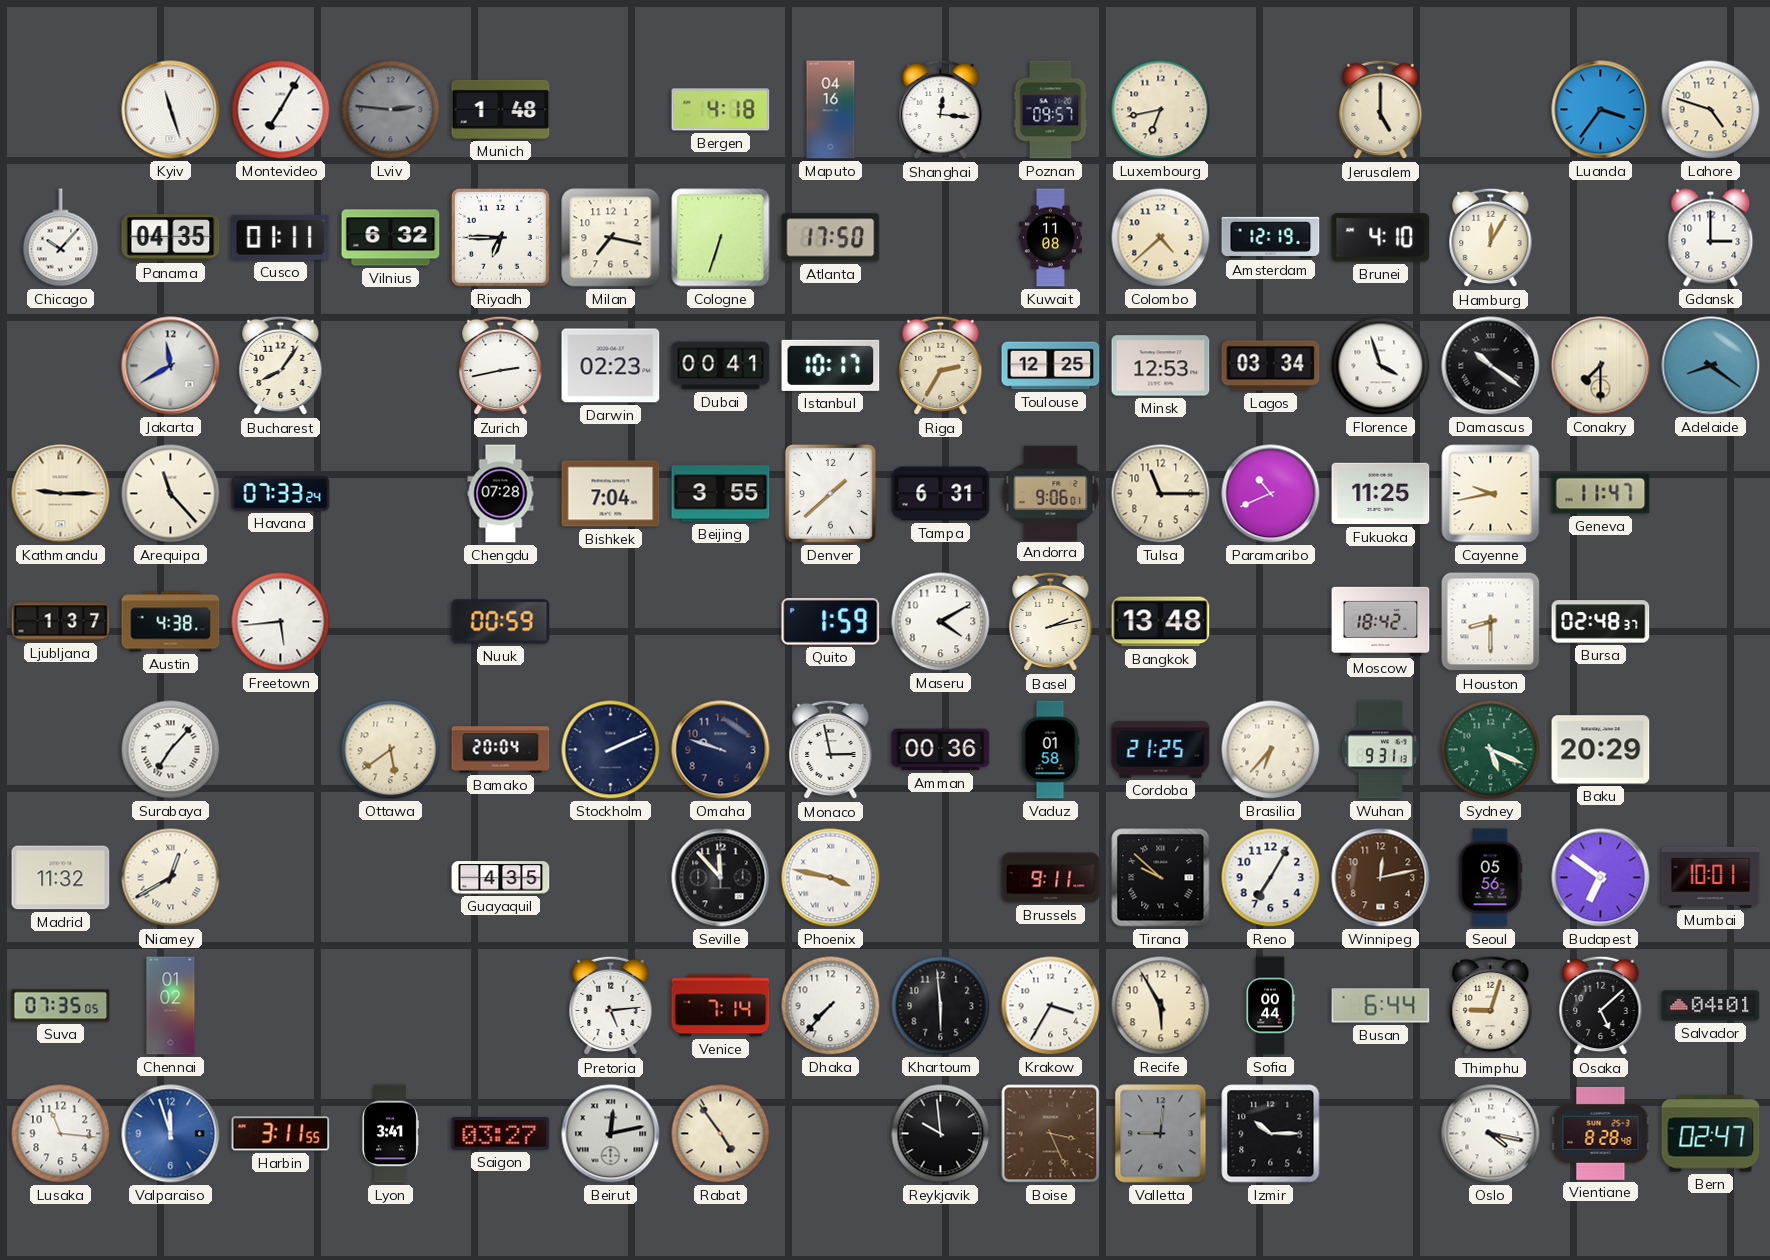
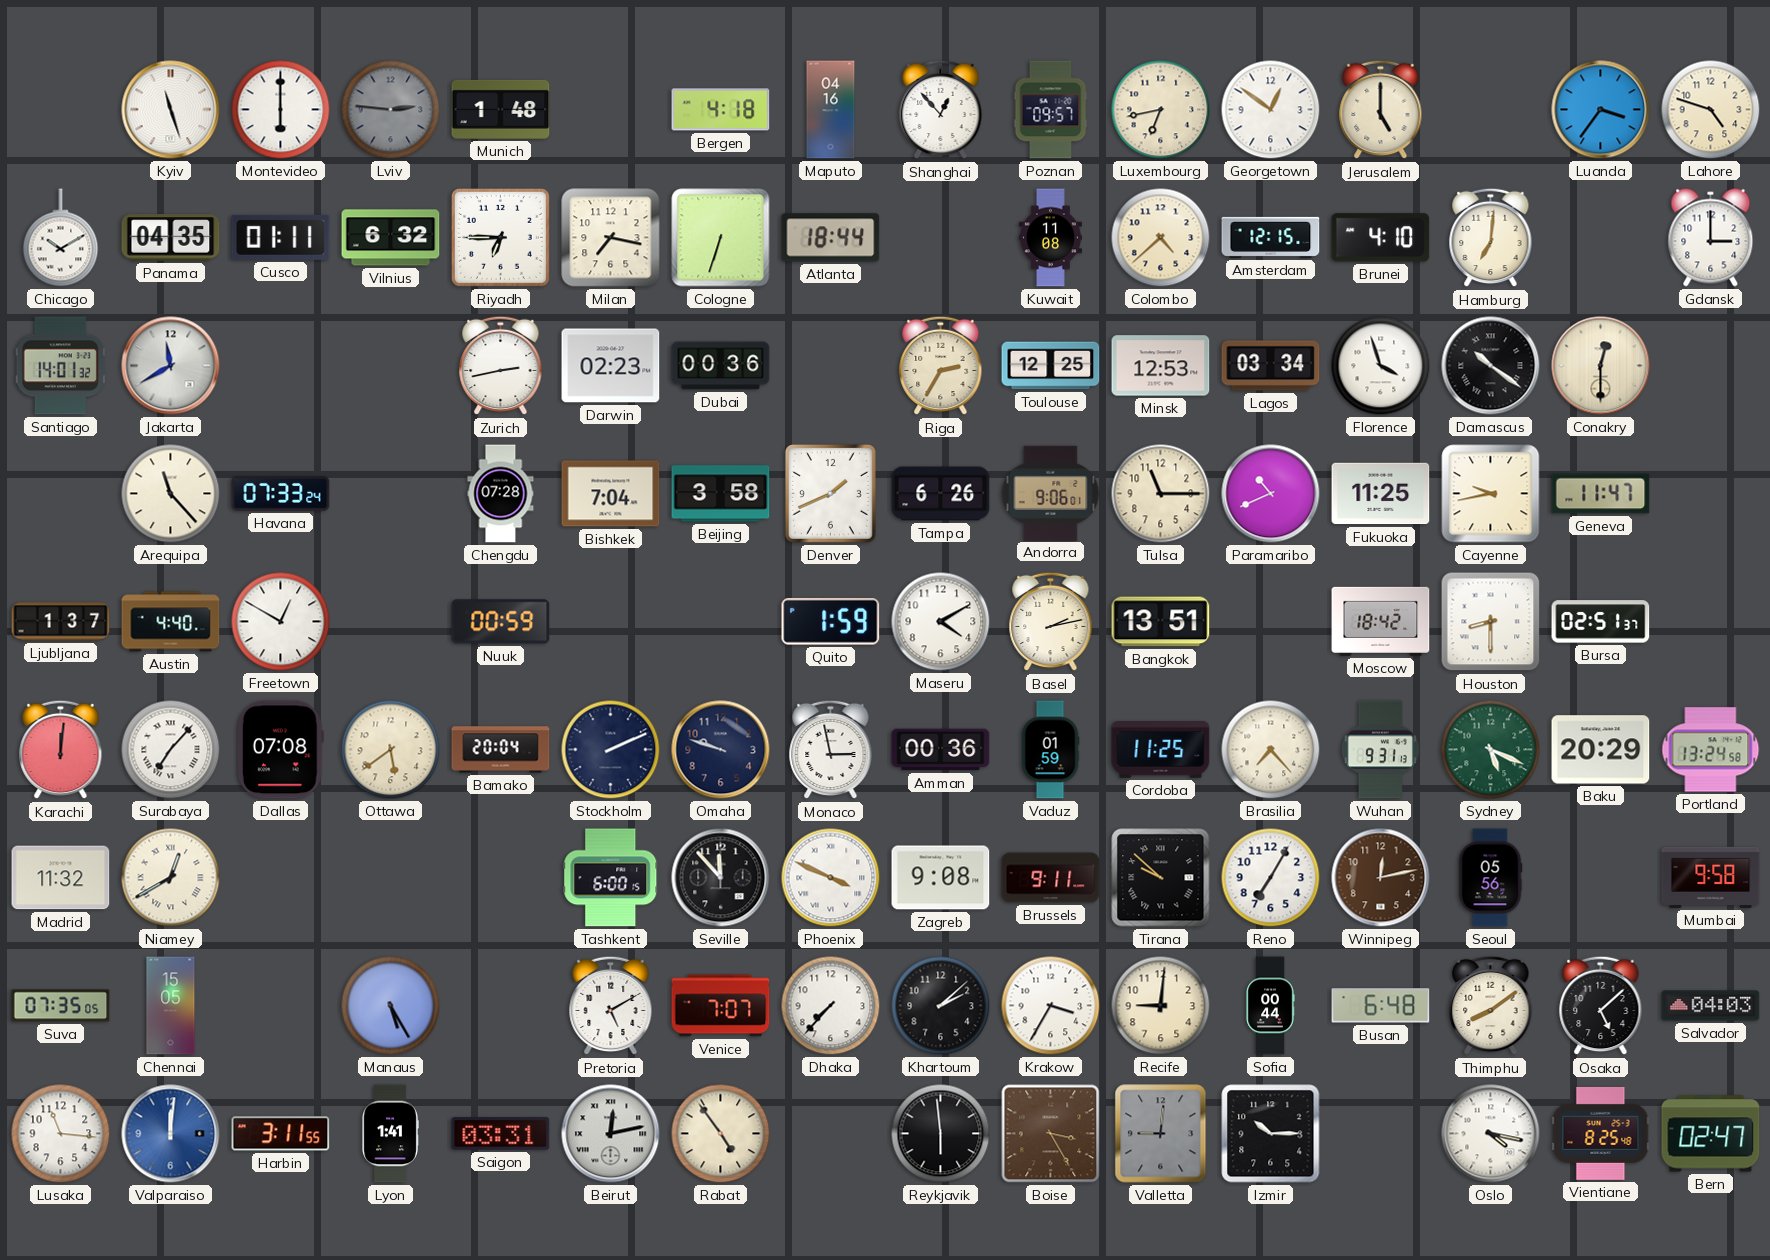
Montevideo: 7:05 -> 6:00
Shanghai: 12:16 -> 12:53
Georgetown: none -> 12:51
Chicago: 10:07 -> 10:10
Atlanta: 17:50 -> 18:44
Amsterdam: 12:19 -> 12:15
Hamburg: 12:05 -> 7:01
Santiago: none -> 14:01
Bucharest: 8:06 -> none
Dubai: 00:41 -> 00:36
Istanbul: 10:17 -> none
Conakry: 7:30 -> 12:30
Adelaide: 8:21 -> none
Kathmandu: 9:15 -> none
Beijing: 3:55 -> 3:58
Denver: 1:38 -> 1:41
Tampa: 6:31 -> 6:26
Austin: 4:38 -> 4:40
Freetown: 5:44 -> 12:50
Bangkok: 13:48 -> 13:51
Bursa: 02:48 -> 02:51
Karachi: none -> 12:01
Dallas: none -> 07:08
Vaduz: 01:58 -> 01:59
Cordoba: 21:25 -> 11:25
Brasilia: 6:37 -> 7:23
Portland: none -> 13:24
Guayaquil: 4:35 -> none
Tashkent: none -> 6:00
Phoenix: 3:47 -> 3:49
Zagreb: none -> 9:08
Budapest: 6:51 -> none
Mumbai: 10:01 -> 9:58
Chennai: 01:02 -> 15:05
Manaus: none -> 5:25
Pretoria: 5:14 -> 5:10
Venice: 7:14 -> 7:07
Khartoum: 5:59 -> 2:08
Recife: 5:55 -> 9:01
Busan: 6:44 -> 6:48
Thimphu: 9:03 -> 8:09
Salvador: 04:01 -> 04:03
Valparaiso: 11:57 -> 12:01
Lyon: 3:41 -> 1:41
Saigon: 03:27 -> 03:31
Reykjavik: 9:59 -> 5:59
Boise: 3:26 -> 3:25
Vientiane: 8:28 -> 8:25
